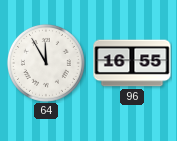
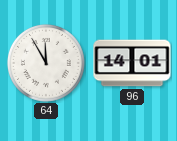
96: 16:55 -> 14:01
